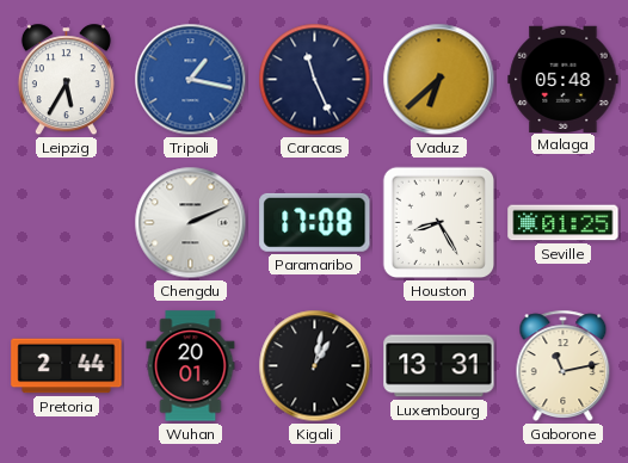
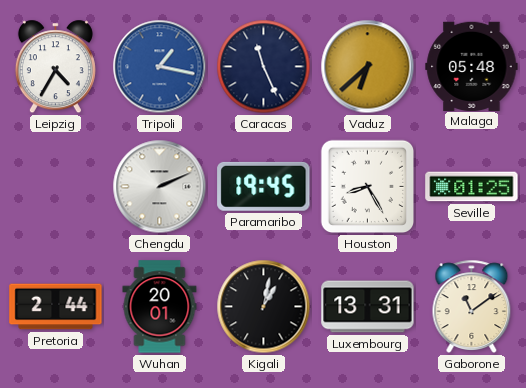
Leipzig: 5:35 -> 4:35
Paramaribo: 17:08 -> 19:45
Gaborone: 11:13 -> 11:09
